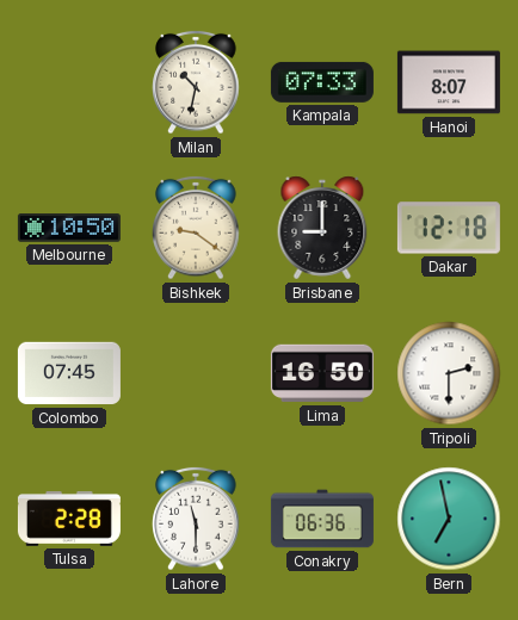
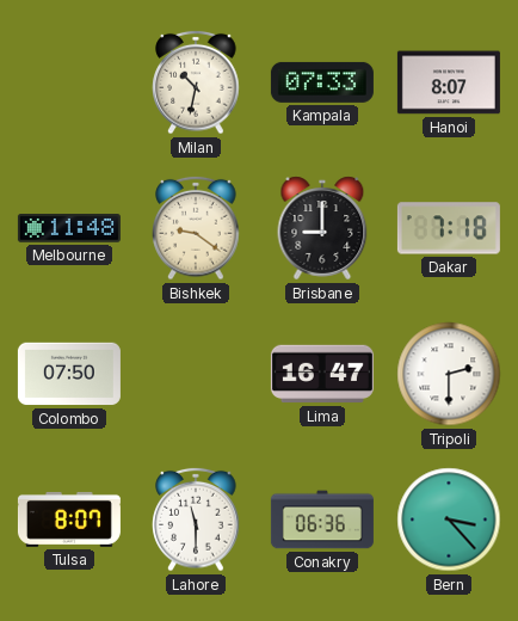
Melbourne: 10:50 -> 11:48
Dakar: 12:18 -> 7:18
Colombo: 07:45 -> 07:50
Lima: 16:50 -> 16:47
Tulsa: 2:28 -> 8:07
Bern: 6:58 -> 3:23
